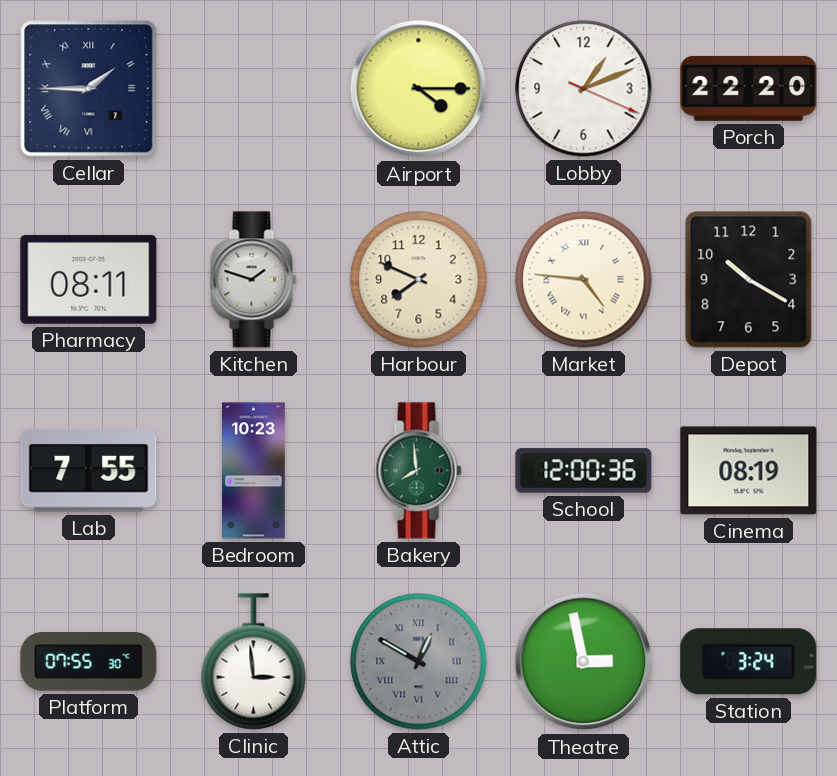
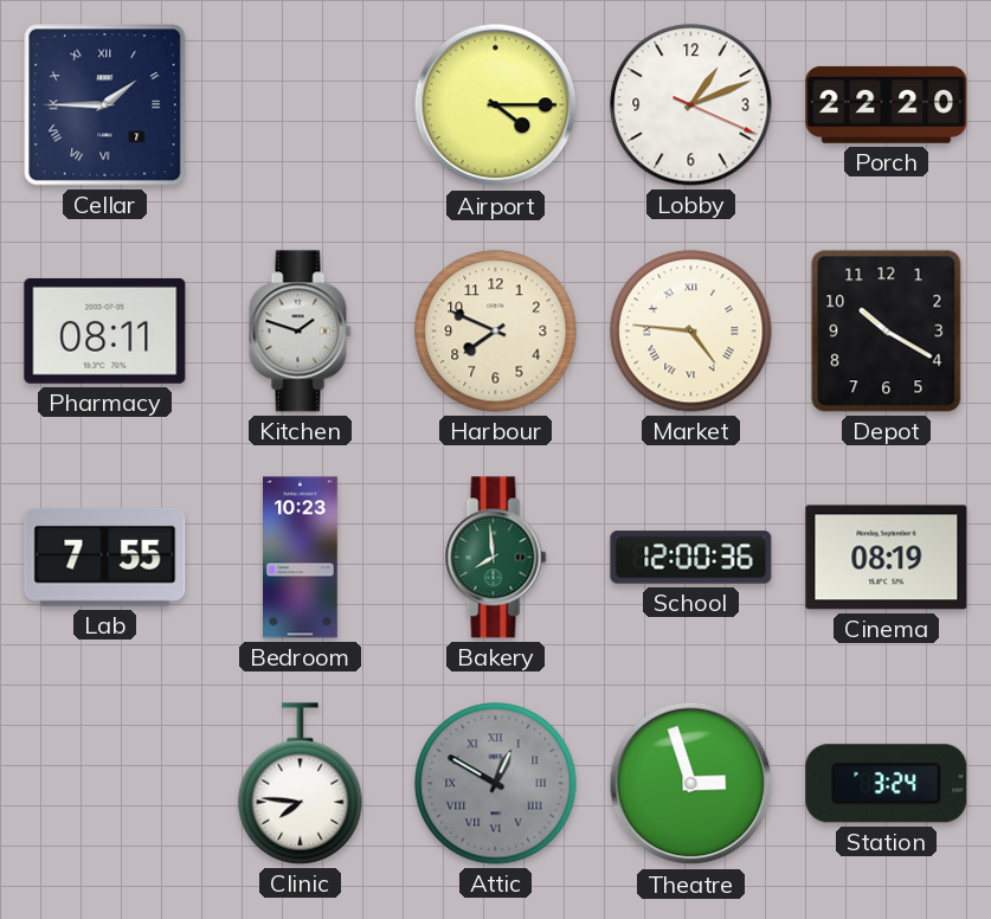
Platform: 07:55 -> none
Clinic: 2:59 -> 7:46
Theatre: 2:58 -> 2:57
